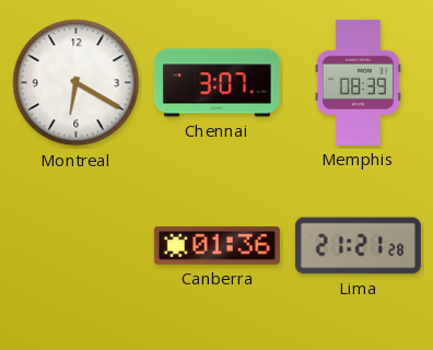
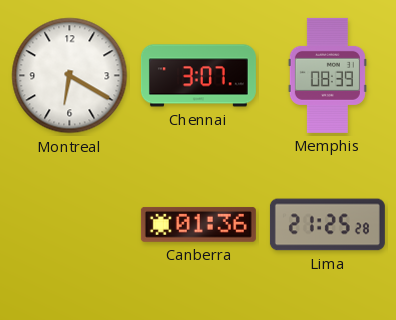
Lima: 21:21 -> 21:25
